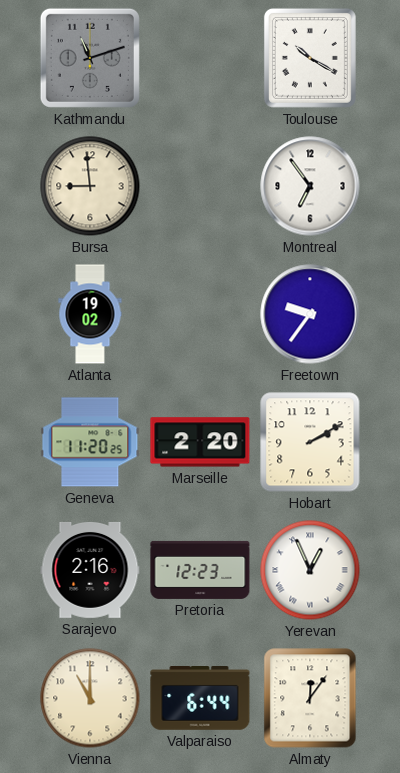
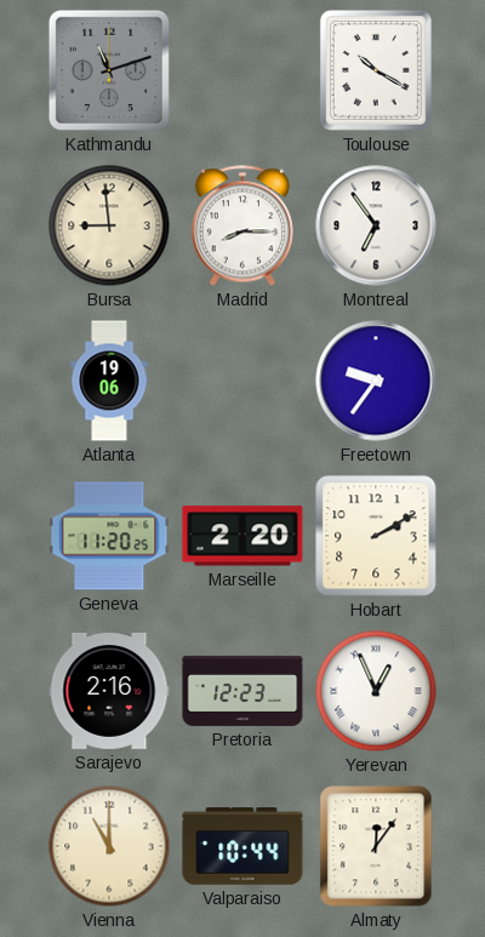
Madrid: none -> 8:15
Atlanta: 19:02 -> 19:06
Valparaiso: 6:44 -> 10:44
